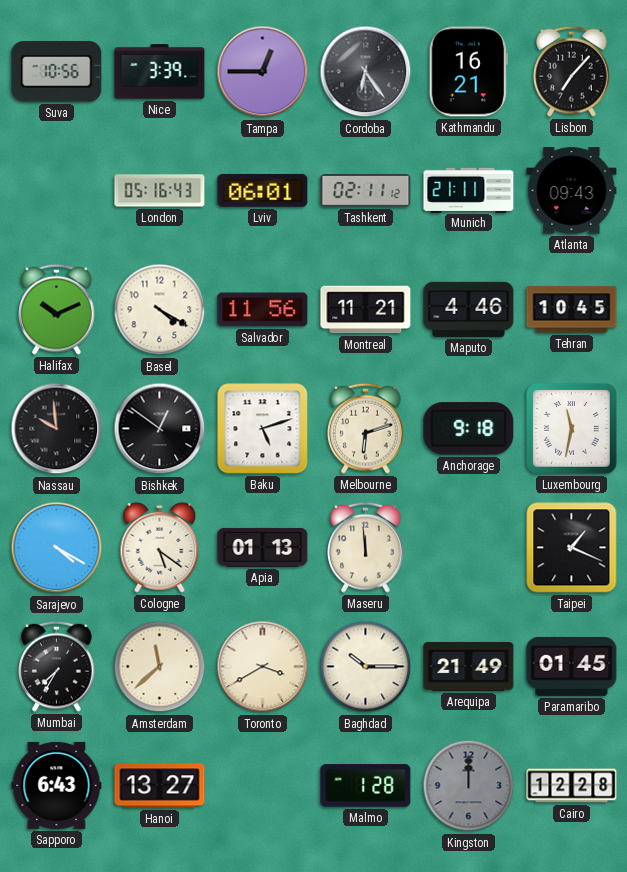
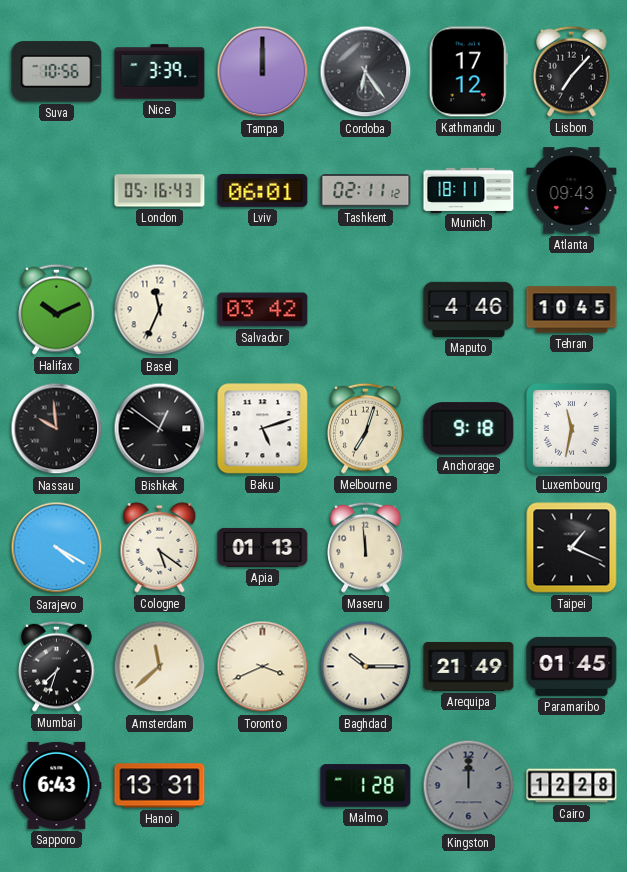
Tampa: 12:45 -> 12:00
Kathmandu: 16:21 -> 17:12
Munich: 21:11 -> 18:11
Basel: 4:20 -> 11:34
Salvador: 11:56 -> 03:42
Montreal: 11:21 -> none
Melbourne: 6:12 -> 7:03
Mumbai: 7:35 -> 7:33
Toronto: 3:40 -> 3:41
Hanoi: 13:27 -> 13:31
